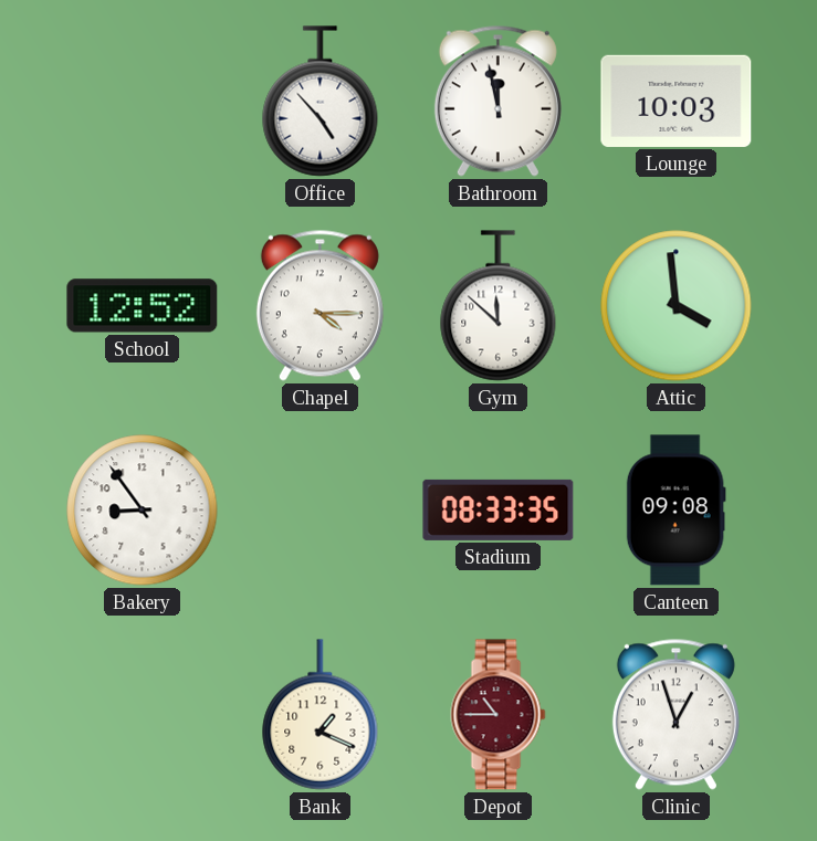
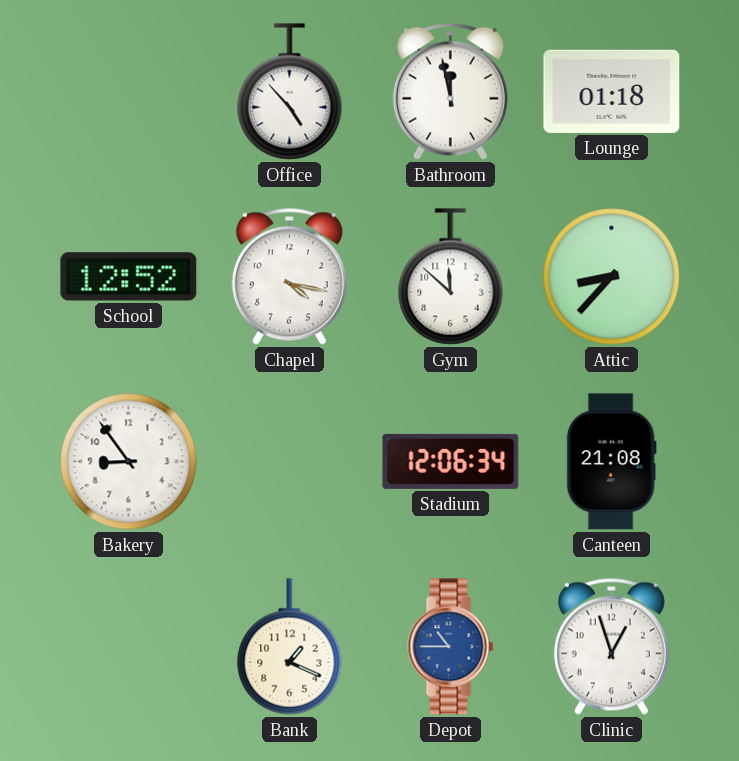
Lounge: 10:03 -> 01:18
Chapel: 4:15 -> 4:17
Attic: 3:59 -> 8:37
Stadium: 08:33 -> 12:06
Canteen: 09:08 -> 21:08
Depot dial: burgundy -> blue
